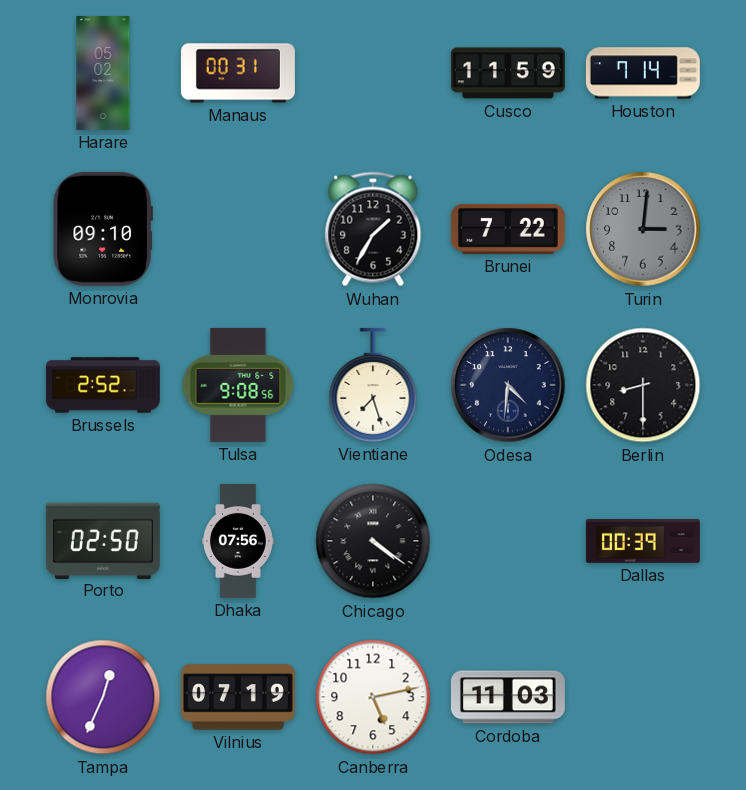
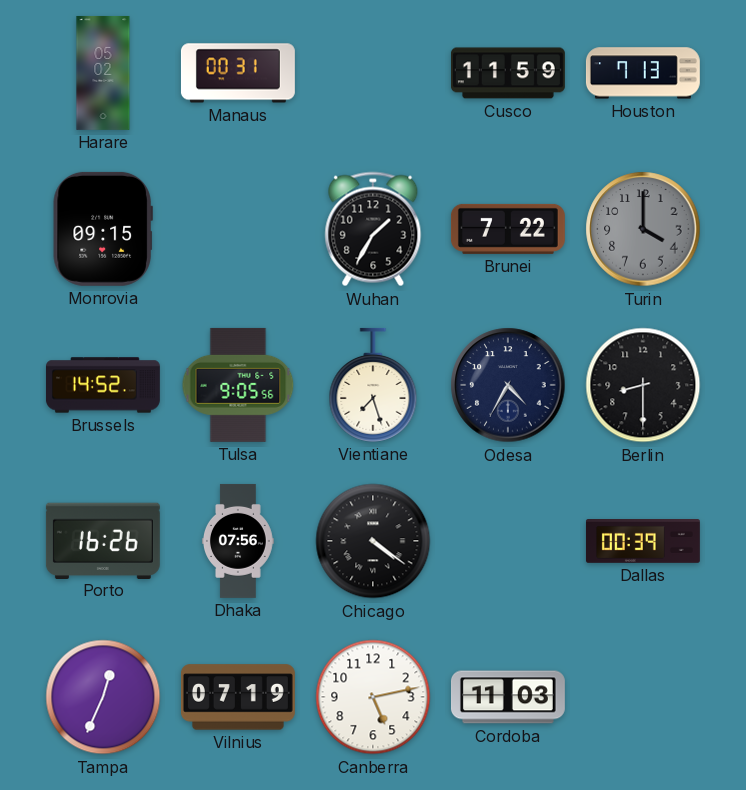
Houston: 7:14 -> 7:13
Monrovia: 09:10 -> 09:15
Turin: 3:01 -> 4:00
Brussels: 2:52 -> 14:52
Tulsa: 9:08 -> 9:05
Odesa: 4:31 -> 4:35
Porto: 02:50 -> 16:26
